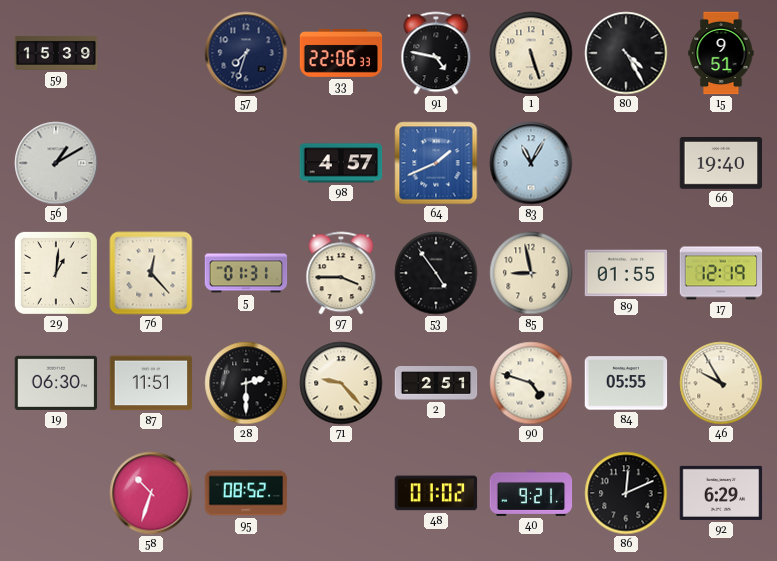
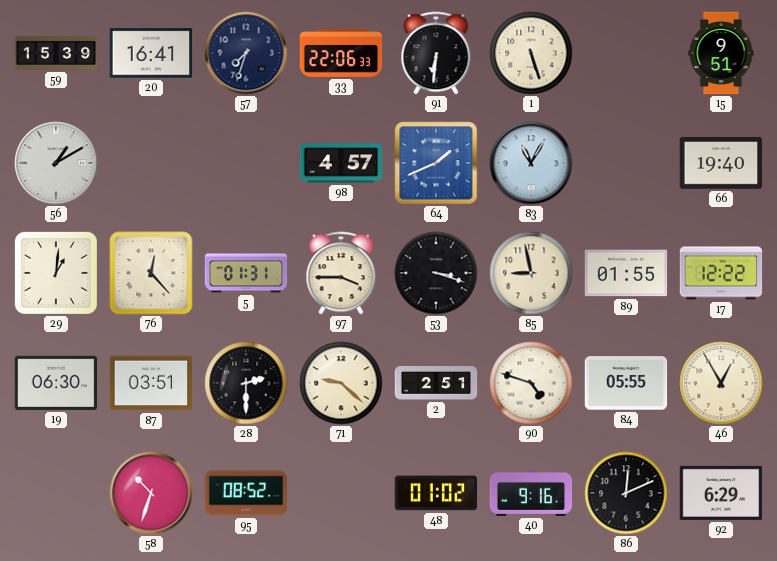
20: none -> 16:41
91: 4:47 -> 6:31
80: 4:25 -> none
53: 4:54 -> 3:18
17: 12:19 -> 12:22
87: 11:51 -> 03:51
71: 9:23 -> 9:22
46: 9:55 -> 12:55
40: 9:21 -> 9:16
